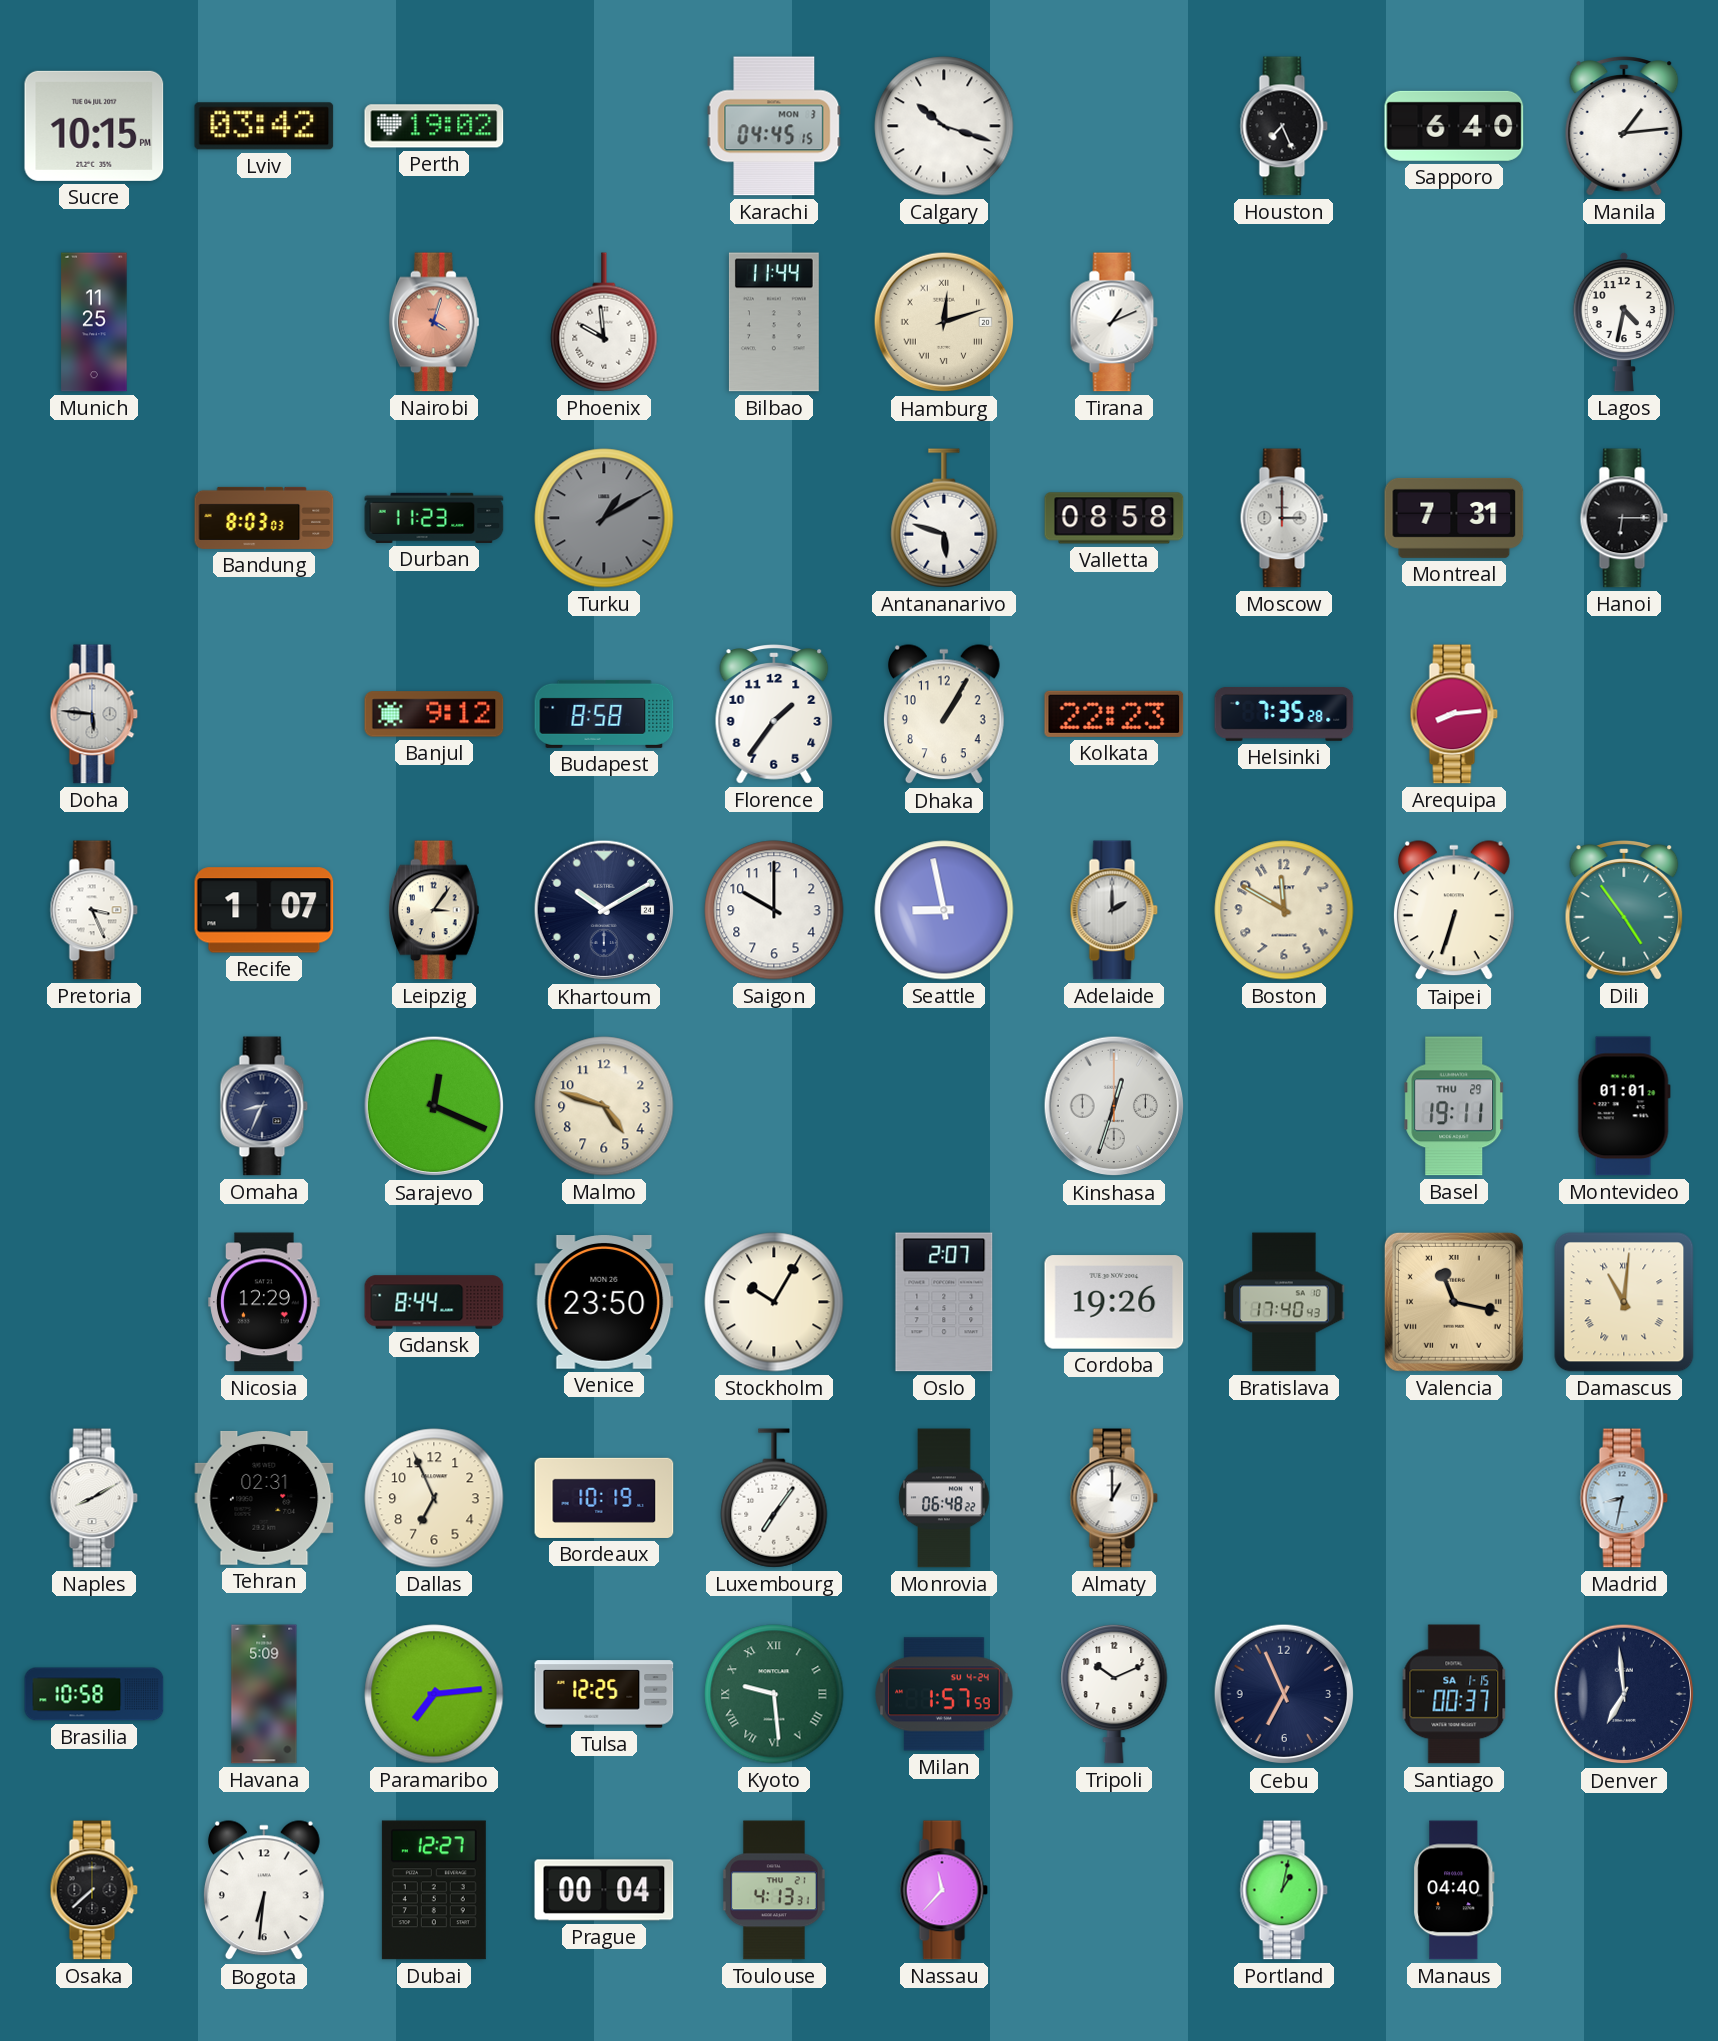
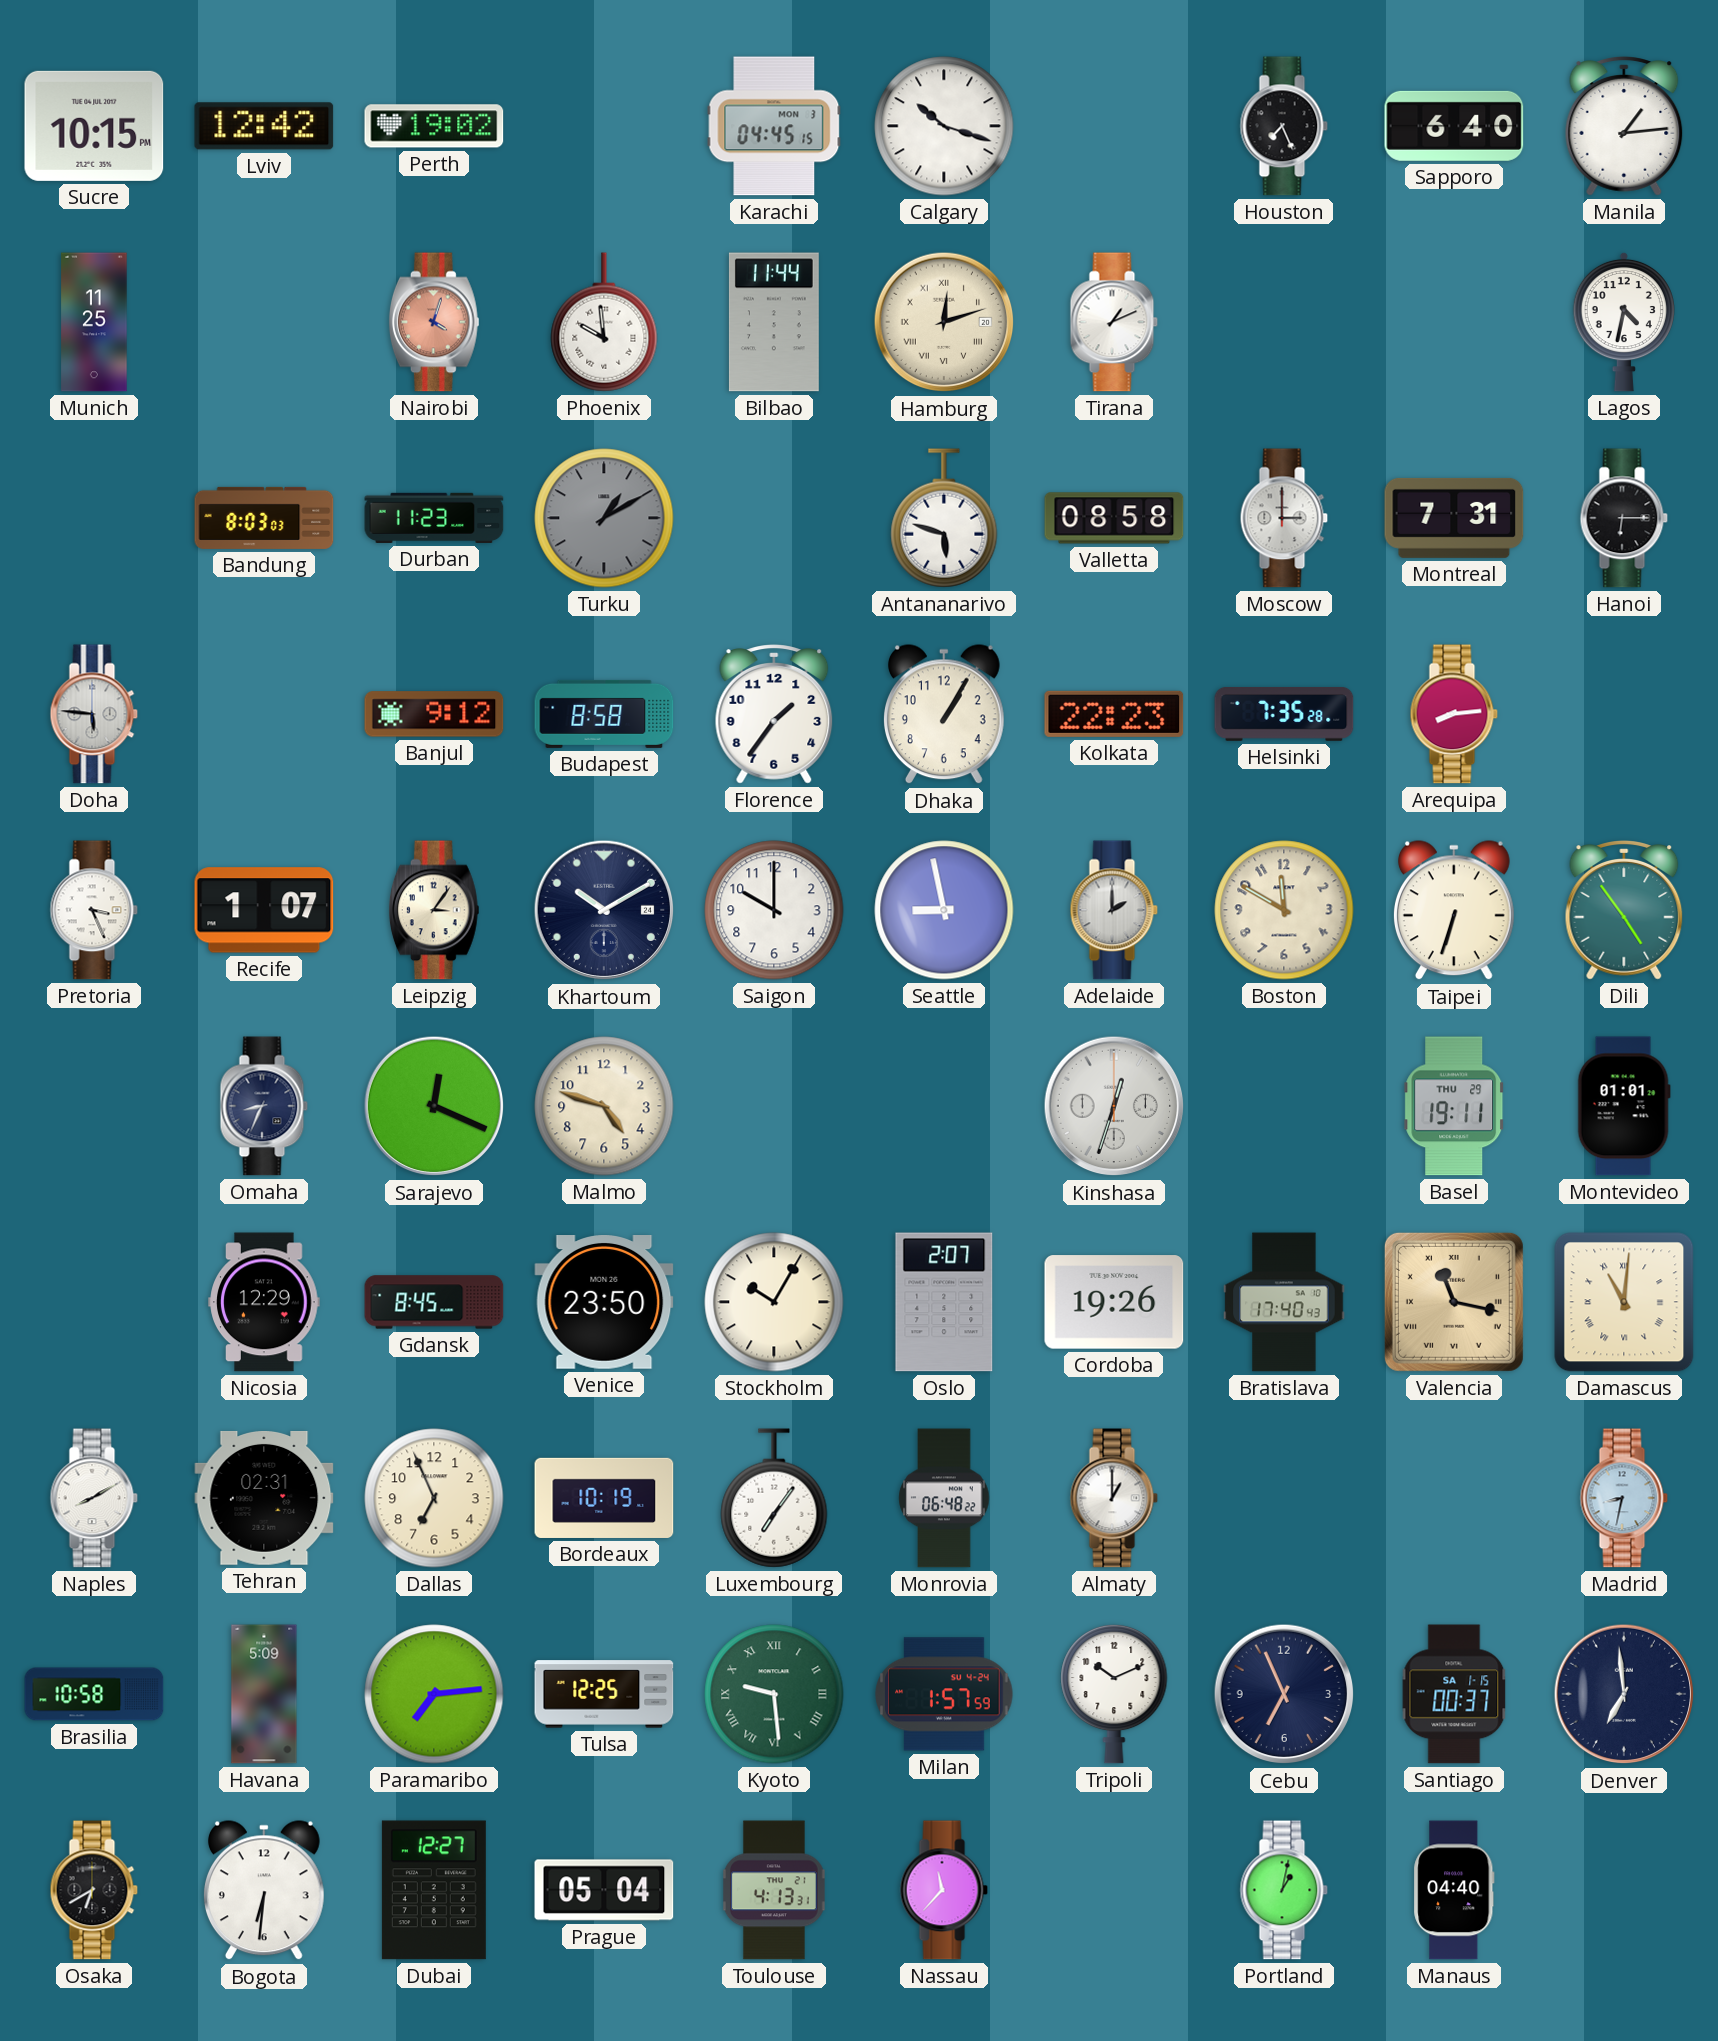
Lviv: 03:42 -> 12:42
Gdansk: 8:44 -> 8:45
Osaka: 7:38 -> 6:40
Prague: 00:04 -> 05:04
